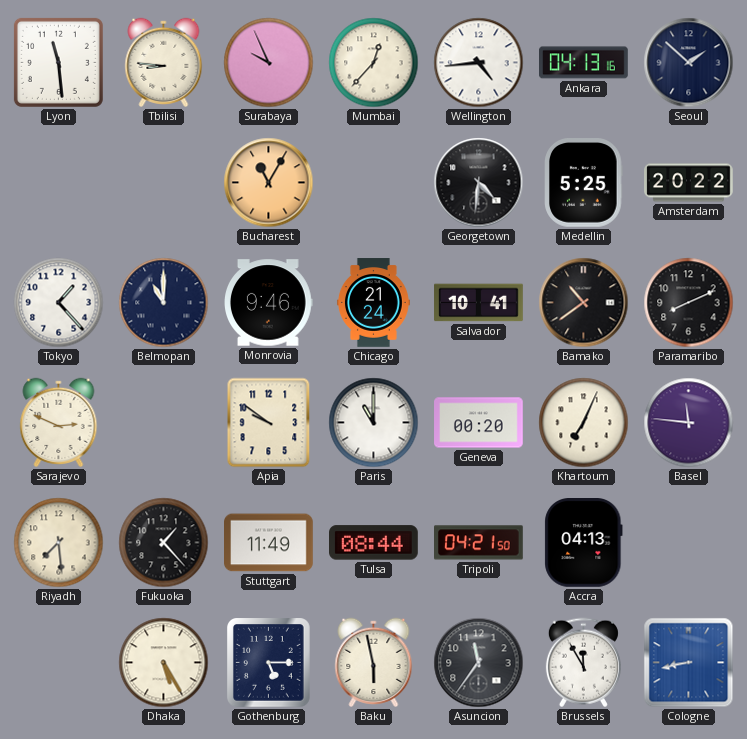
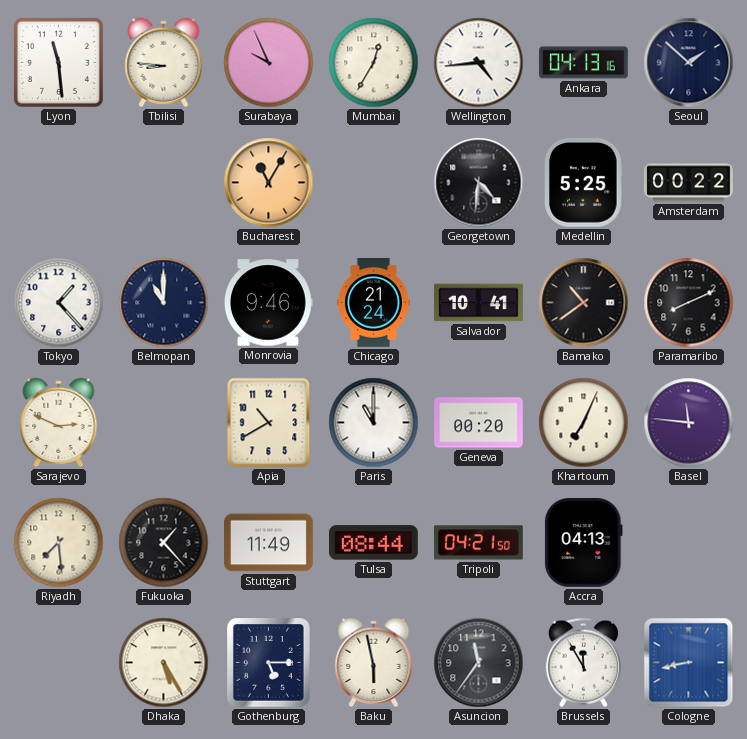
Mumbai: 12:37 -> 12:35
Amsterdam: 20:22 -> 00:22
Apia: 9:51 -> 10:40
